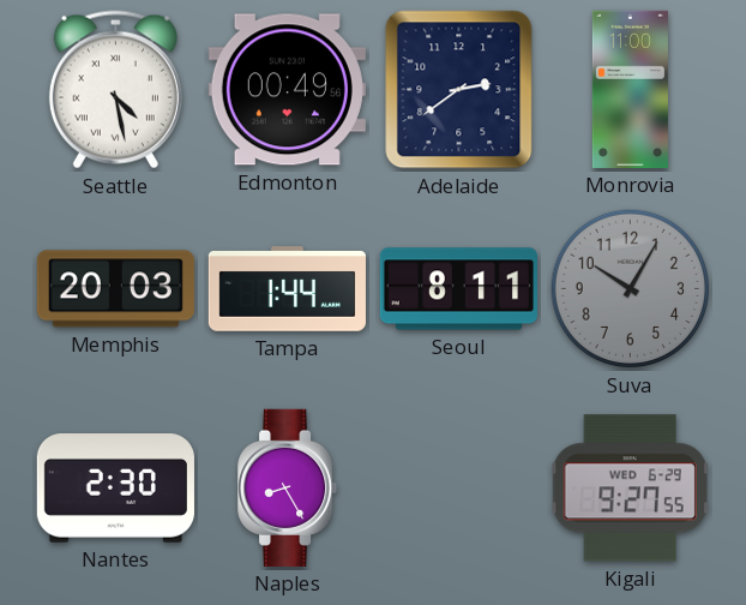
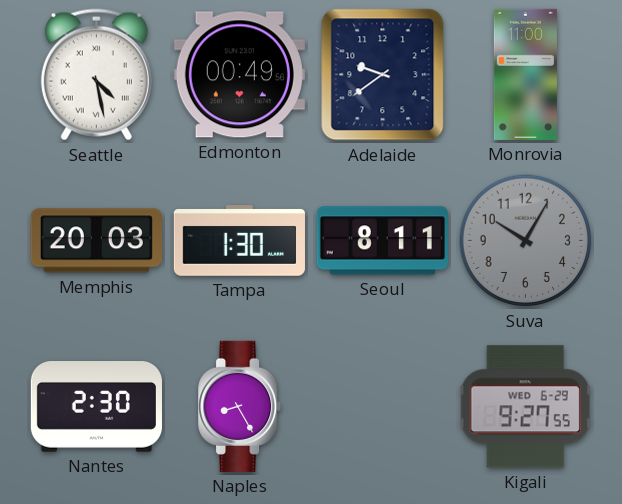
Adelaide: 2:39 -> 9:39
Tampa: 1:44 -> 1:30
